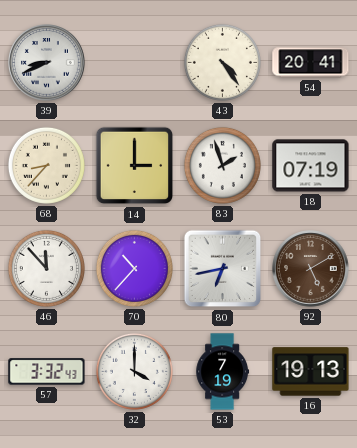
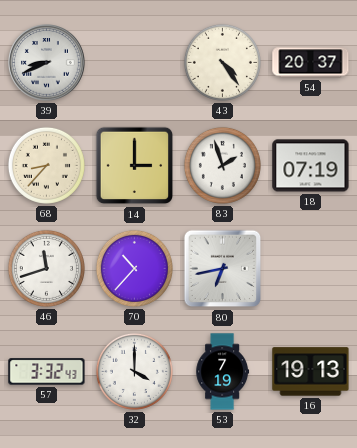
54: 20:41 -> 20:37
46: 11:53 -> 11:42
92: 5:10 -> none
